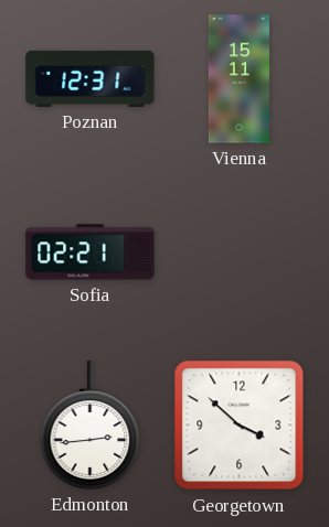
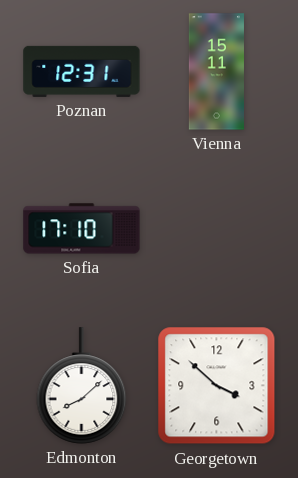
Sofia: 02:21 -> 17:10
Edmonton: 2:44 -> 8:08
